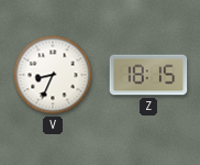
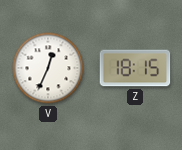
V: 8:34 -> 12:34
